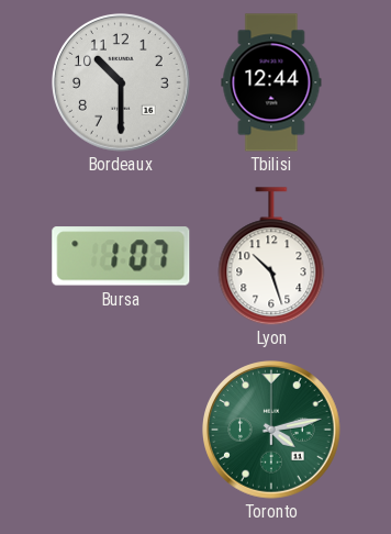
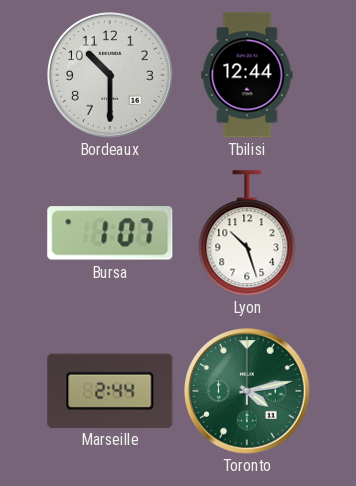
Marseille: none -> 2:44
